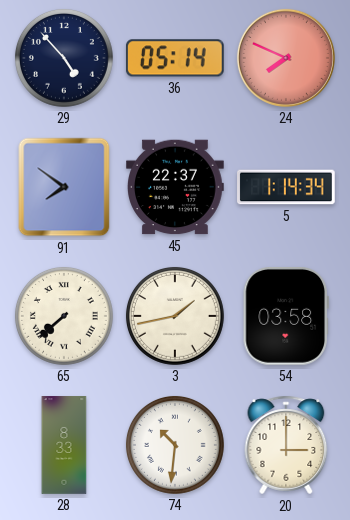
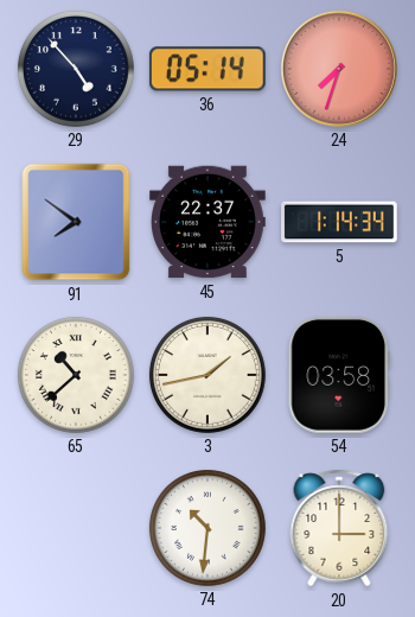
24: 7:49 -> 7:33
65: 7:38 -> 10:38
28: 8:33 -> none
